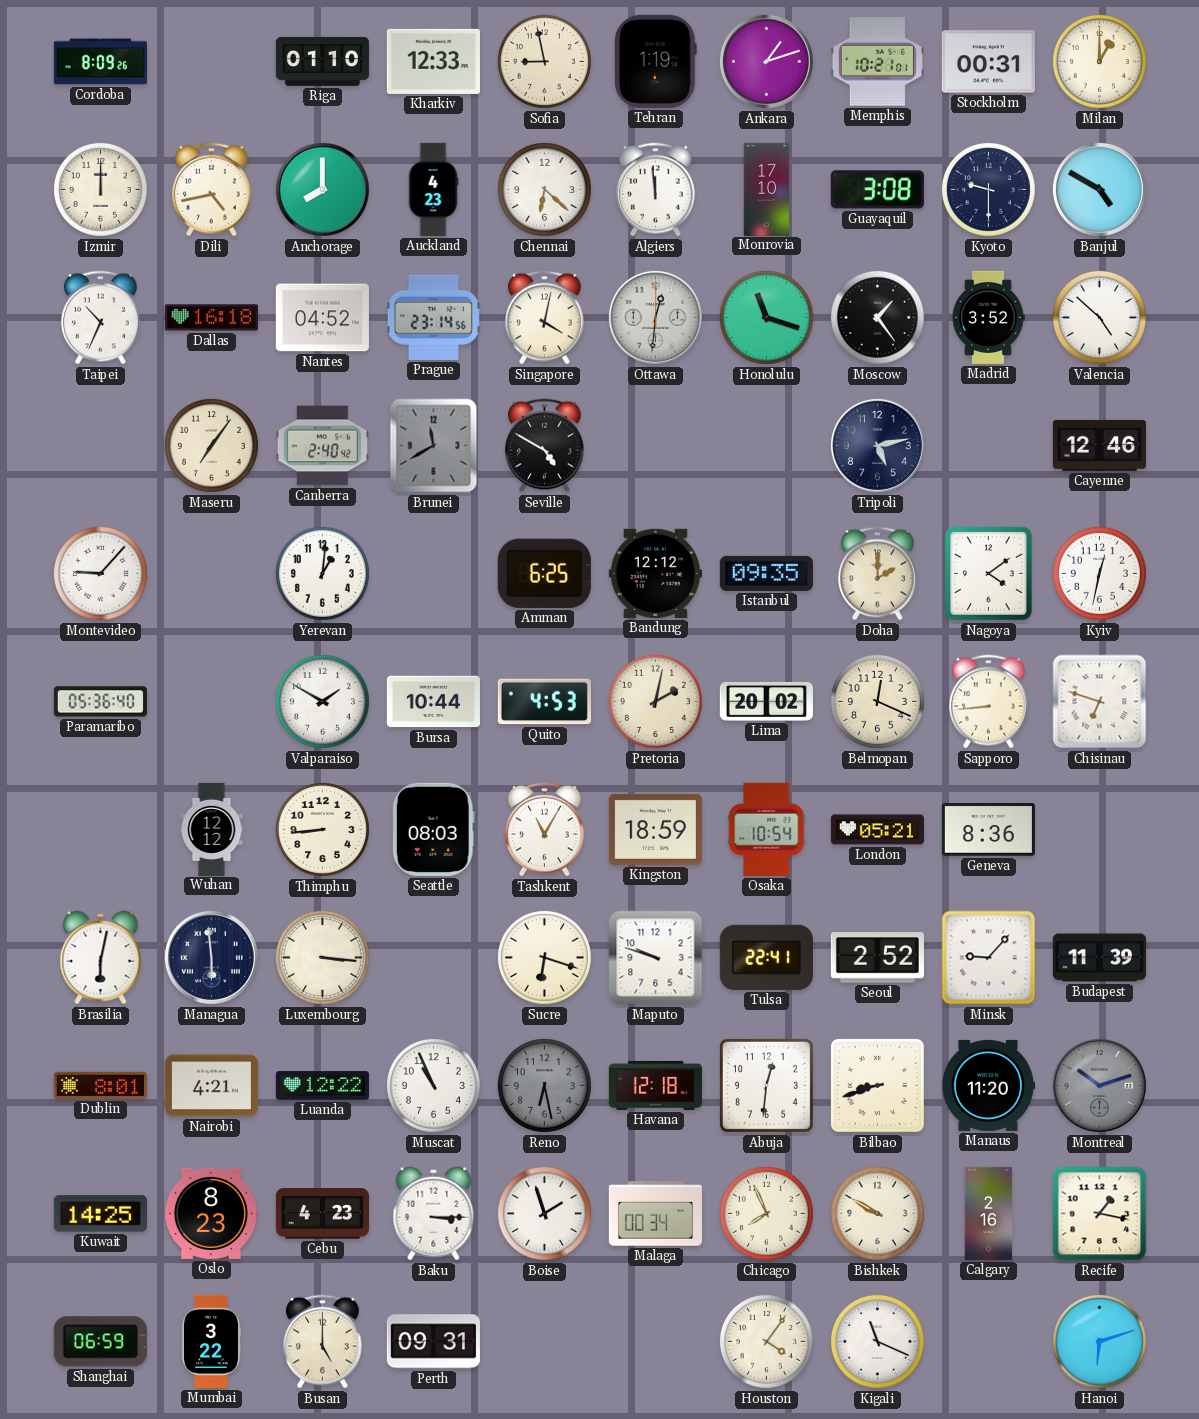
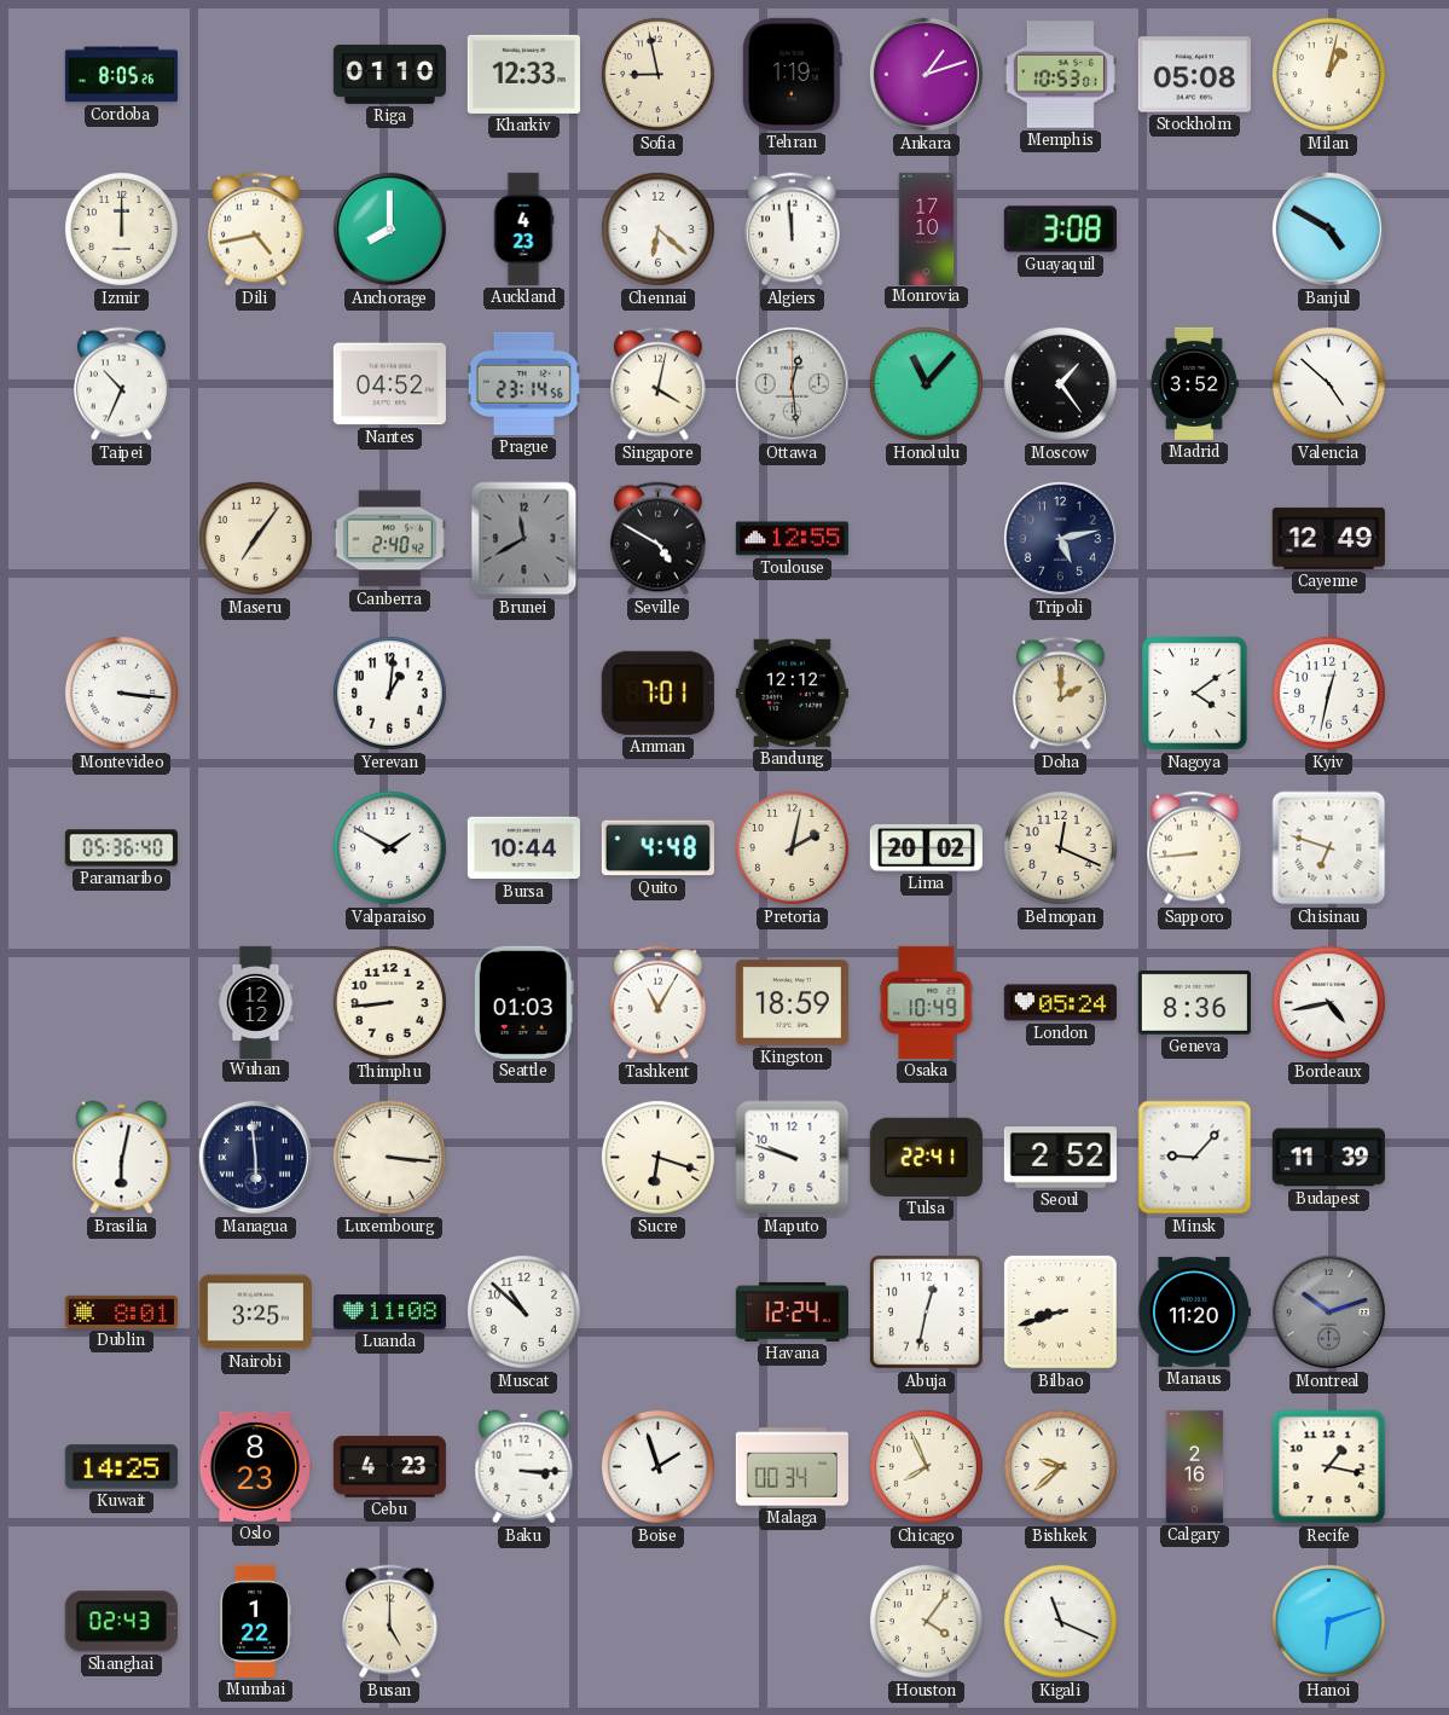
Cordoba: 8:09 -> 8:05
Memphis: 10:21 -> 10:53
Stockholm: 00:31 -> 05:08
Milan: 1:00 -> 1:02
Kyoto: 9:30 -> none
Dallas: 16:18 -> none
Ottawa: 12:31 -> 12:29
Honolulu: 11:18 -> 11:07
Toulouse: none -> 12:55
Cayenne: 12:46 -> 12:49
Montevideo: 9:07 -> 3:16
Amman: 6:25 -> 7:01
Istanbul: 09:35 -> none
Quito: 4:53 -> 4:48
Seattle: 08:03 -> 01:03
Osaka: 10:54 -> 10:49
London: 05:21 -> 05:24
Bordeaux: none -> 4:43
Nairobi: 4:21 -> 3:25
Luanda: 12:22 -> 11:08
Muscat: 10:56 -> 10:52
Reno: 6:28 -> none
Havana: 12:18 -> 12:24
Abuja: 12:31 -> 12:32
Bishkek: 9:50 -> 9:38
Shanghai: 06:59 -> 02:43
Mumbai: 3:22 -> 1:22
Perth: 09:31 -> none
